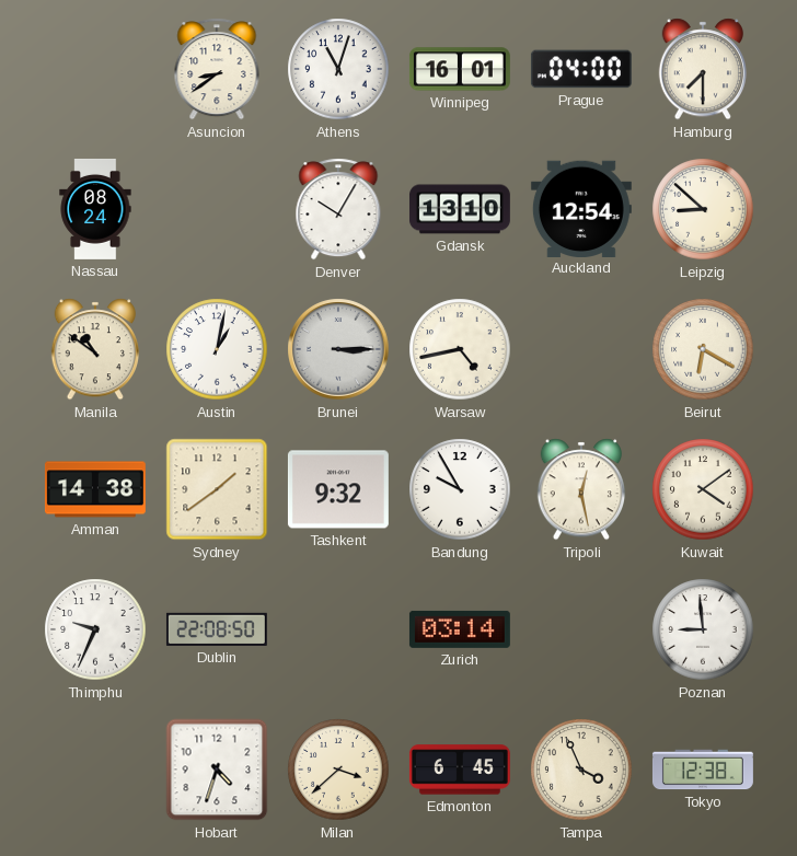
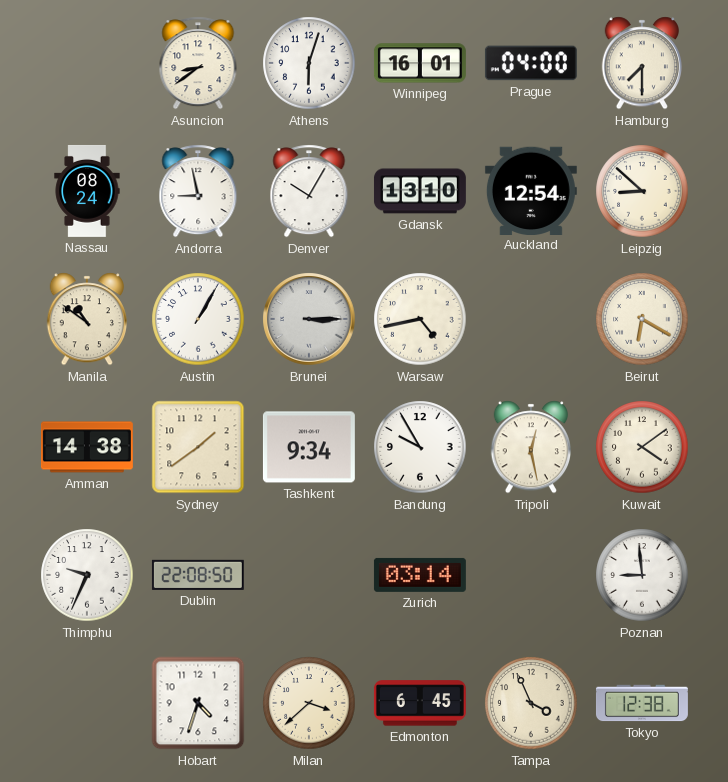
Athens: 11:03 -> 6:03
Andorra: none -> 8:58
Austin: 1:02 -> 1:05
Tashkent: 9:32 -> 9:34
